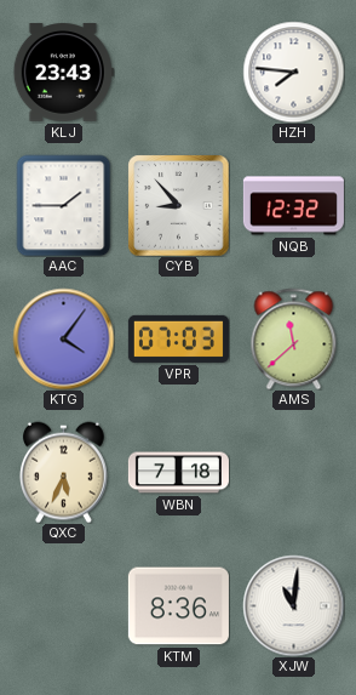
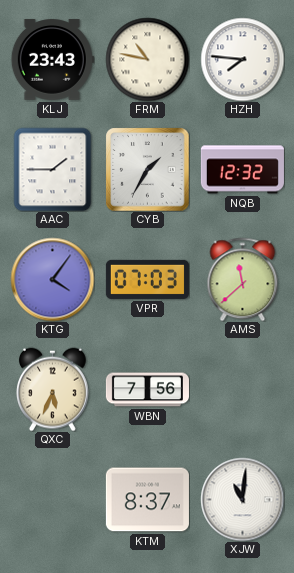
FRM: none -> 10:47
CYB: 8:53 -> 1:35
WBN: 7:18 -> 7:56
KTM: 8:36 -> 8:37
